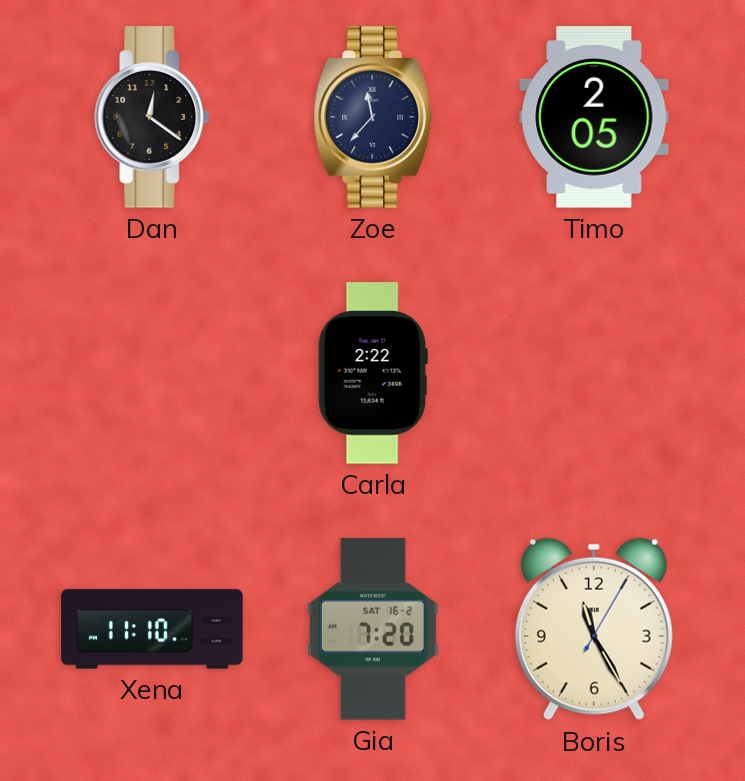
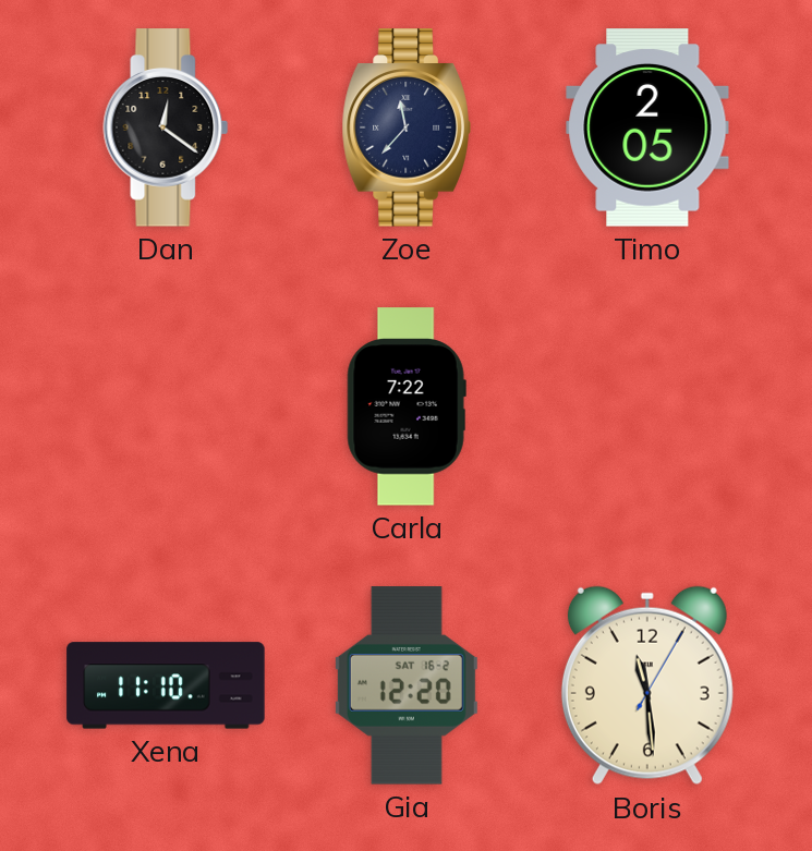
Carla: 2:22 -> 7:22
Gia: 7:20 -> 12:20
Boris: 11:25 -> 11:29
